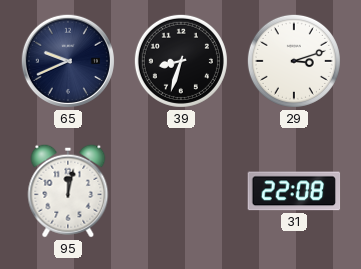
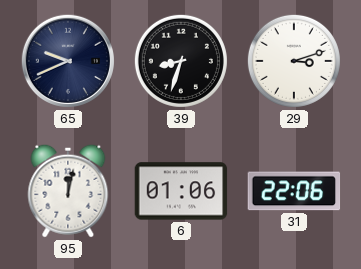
6: none -> 01:06
31: 22:08 -> 22:06
